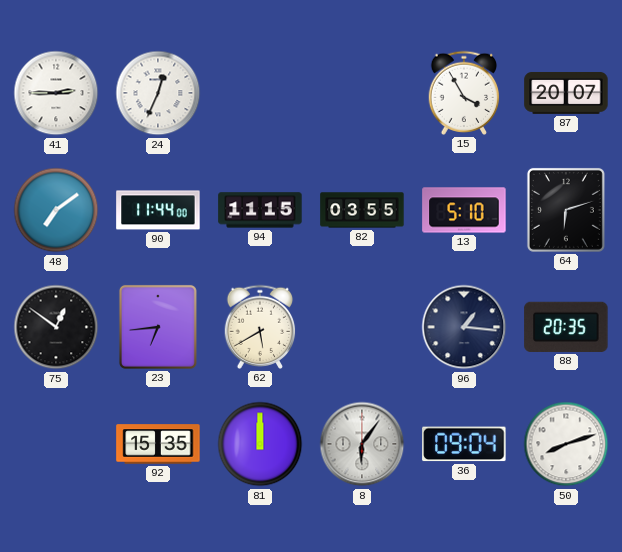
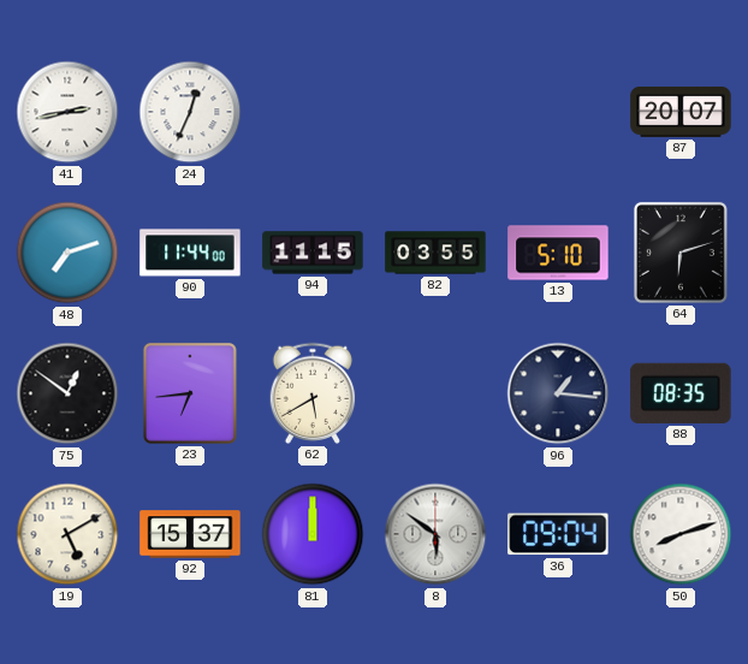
41: 2:45 -> 2:43
15: 3:55 -> none
48: 7:09 -> 7:12
88: 20:35 -> 08:35
19: none -> 5:10
92: 15:35 -> 15:37
8: 6:06 -> 5:51
